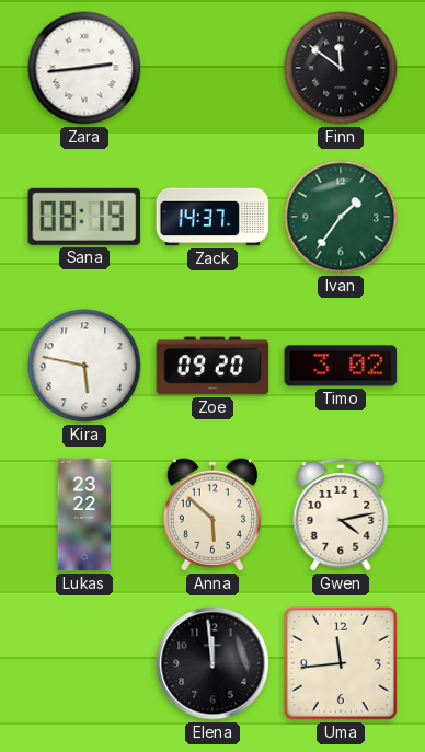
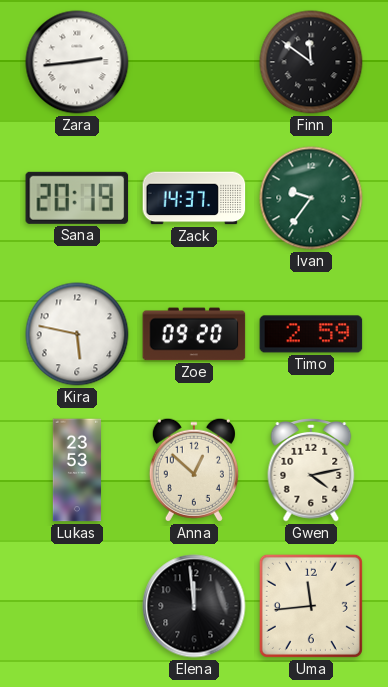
Sana: 08:19 -> 20:19
Ivan: 1:36 -> 9:36
Timo: 3:02 -> 2:59
Lukas: 23:22 -> 23:53
Anna: 5:52 -> 12:52
